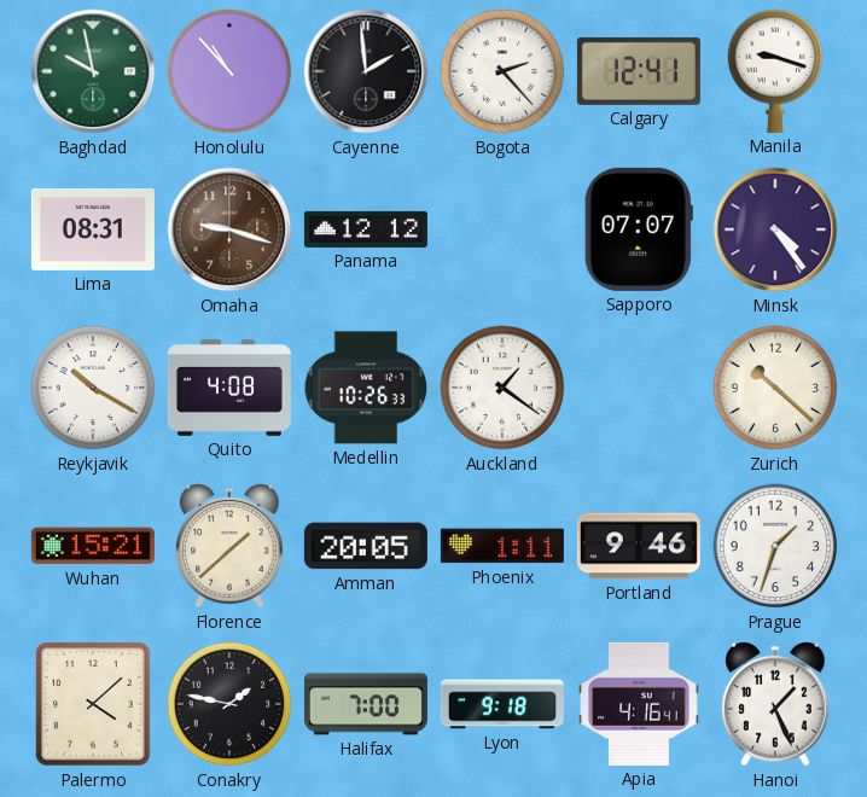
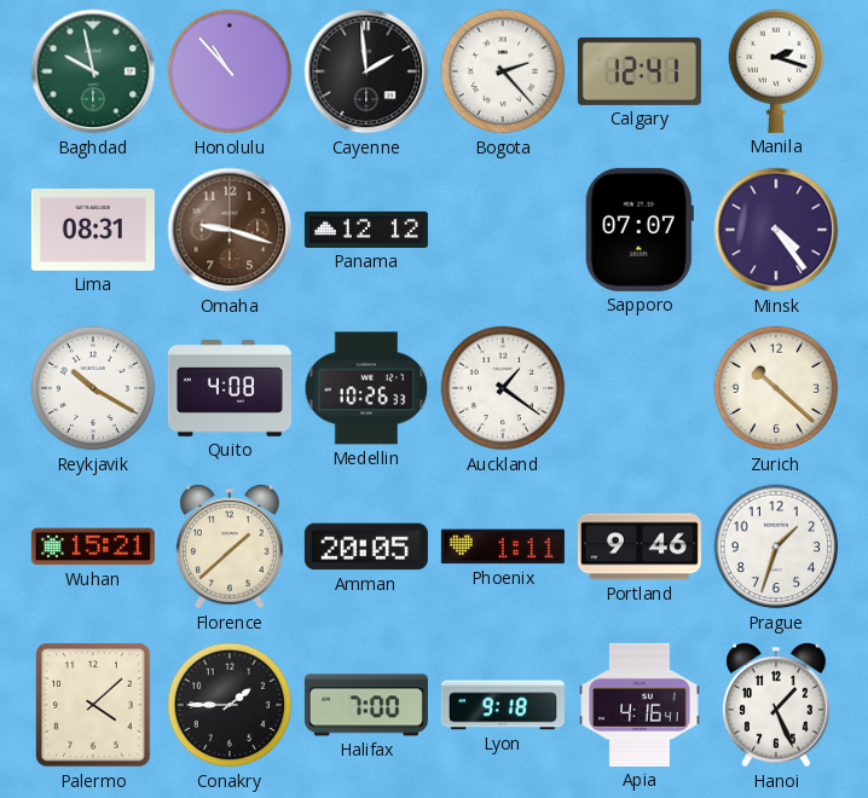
Manila: 9:18 -> 2:18
Conakry: 1:47 -> 1:45
